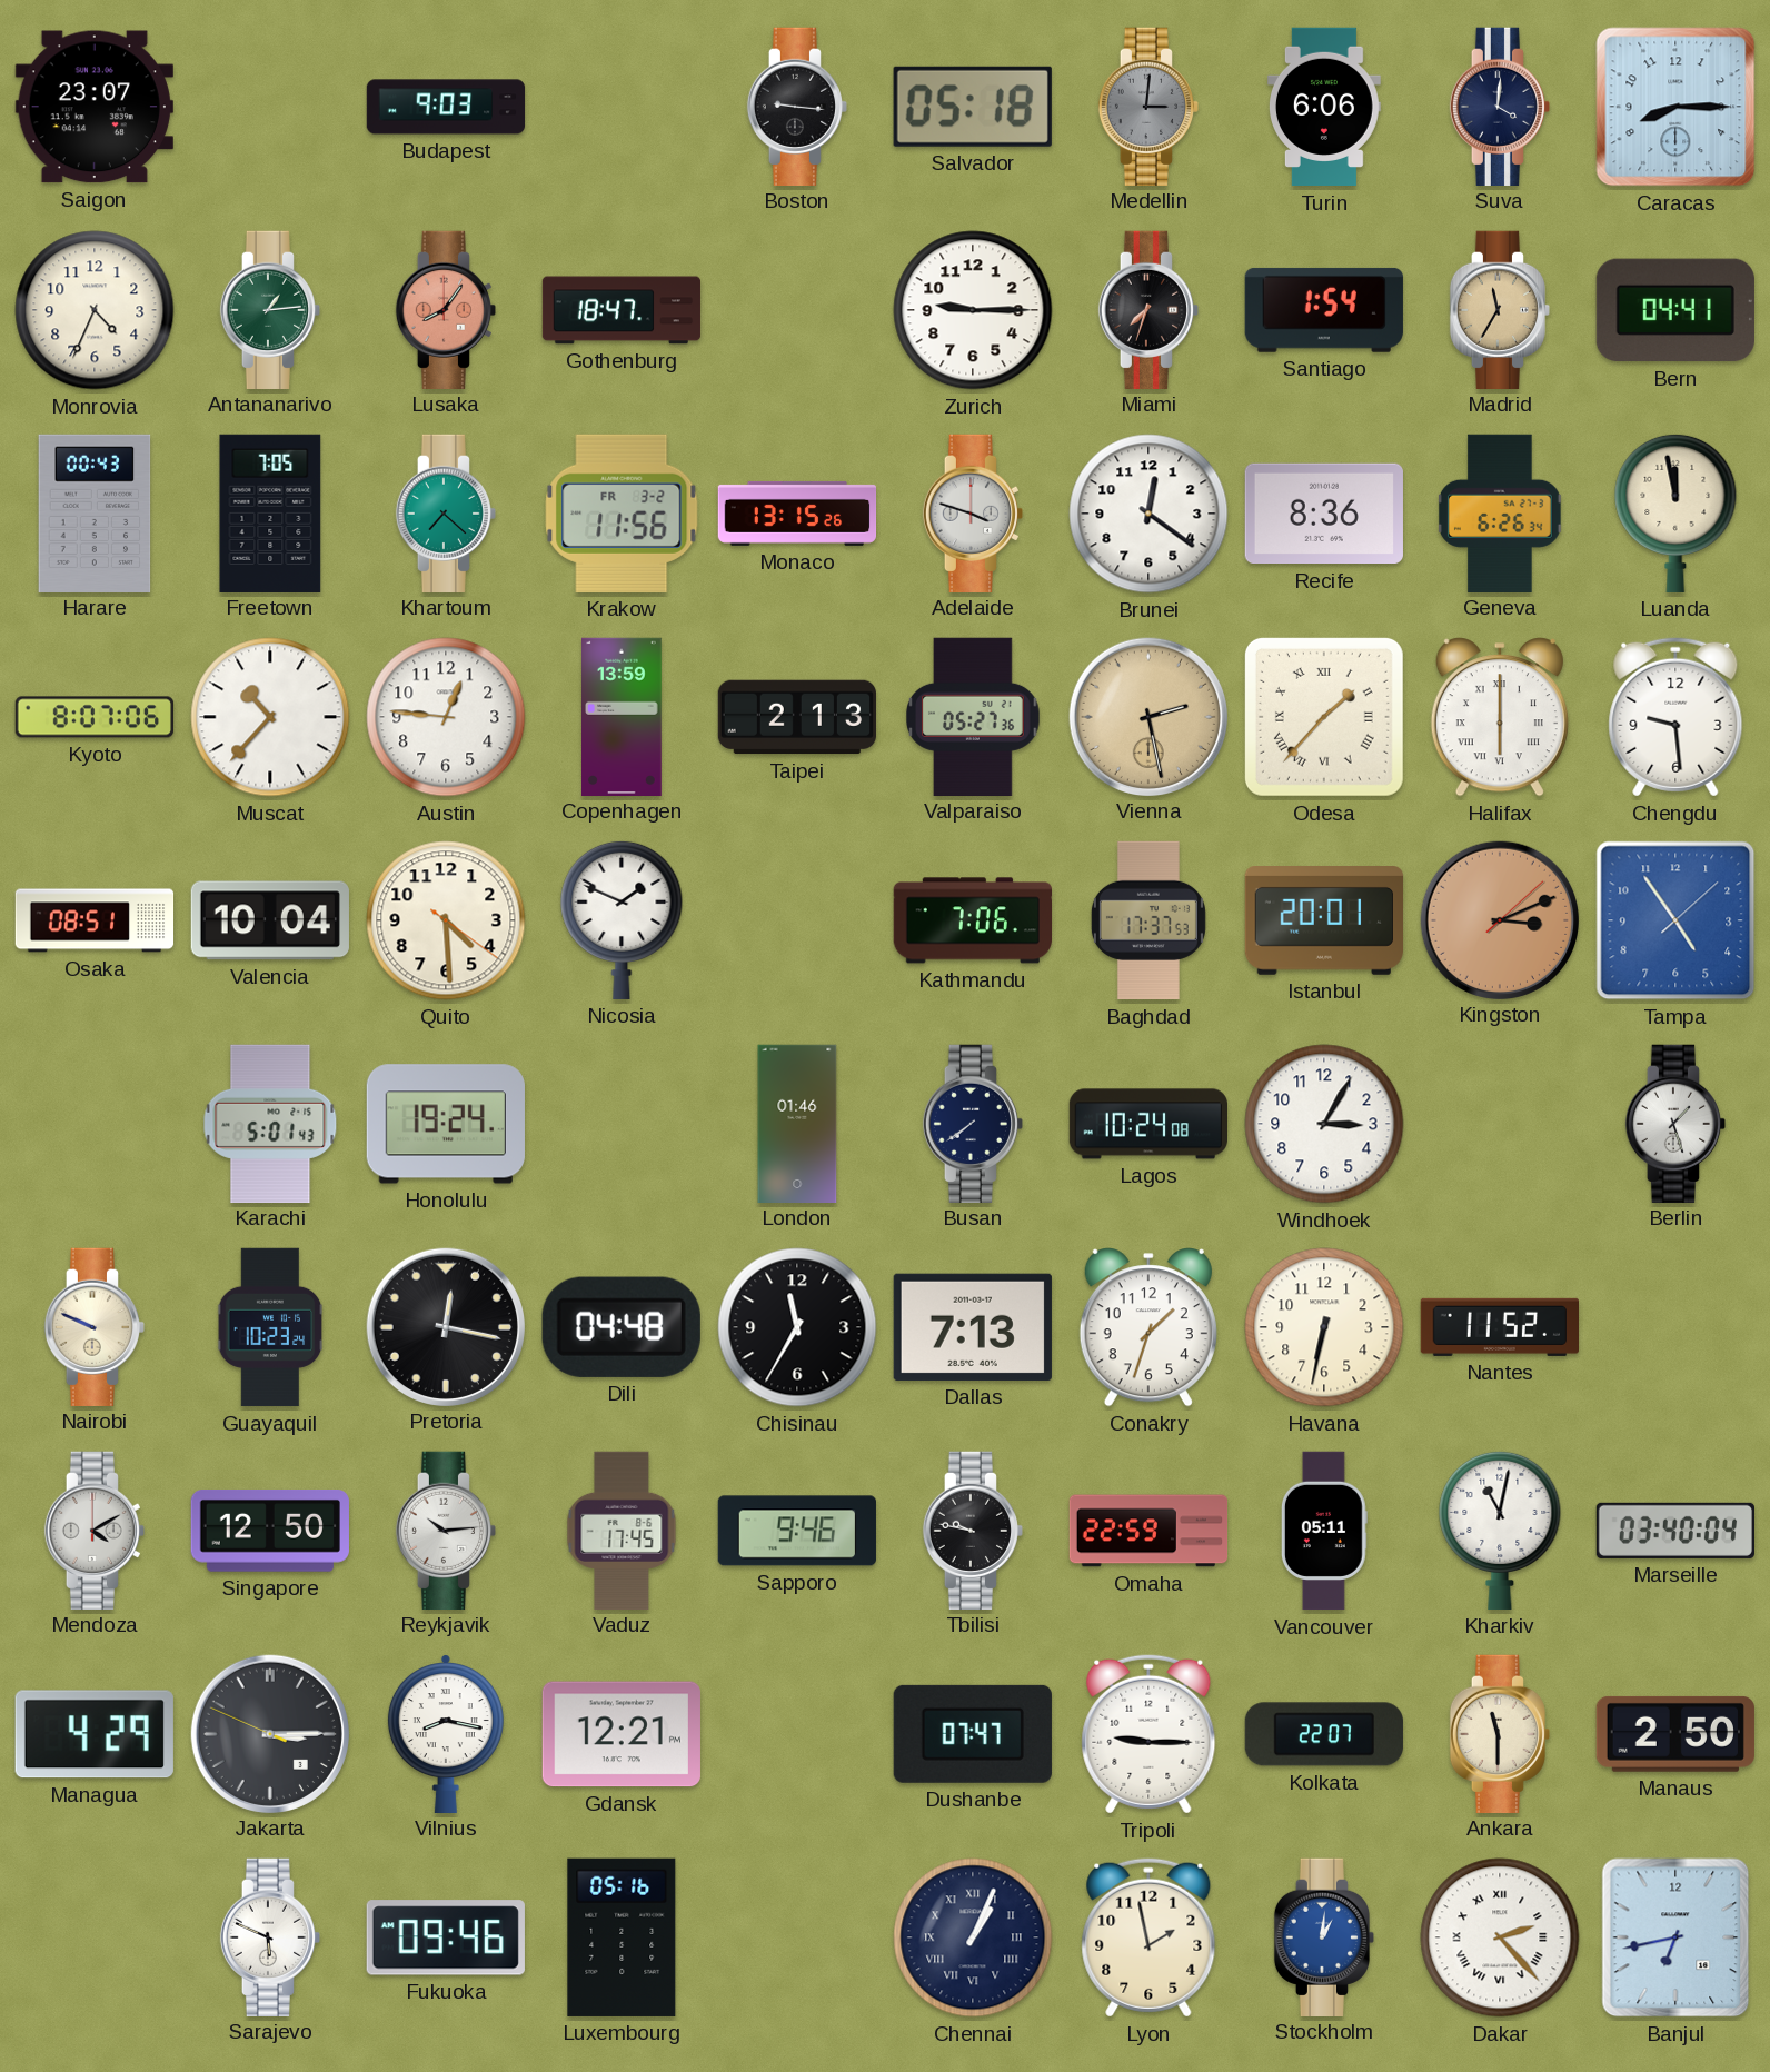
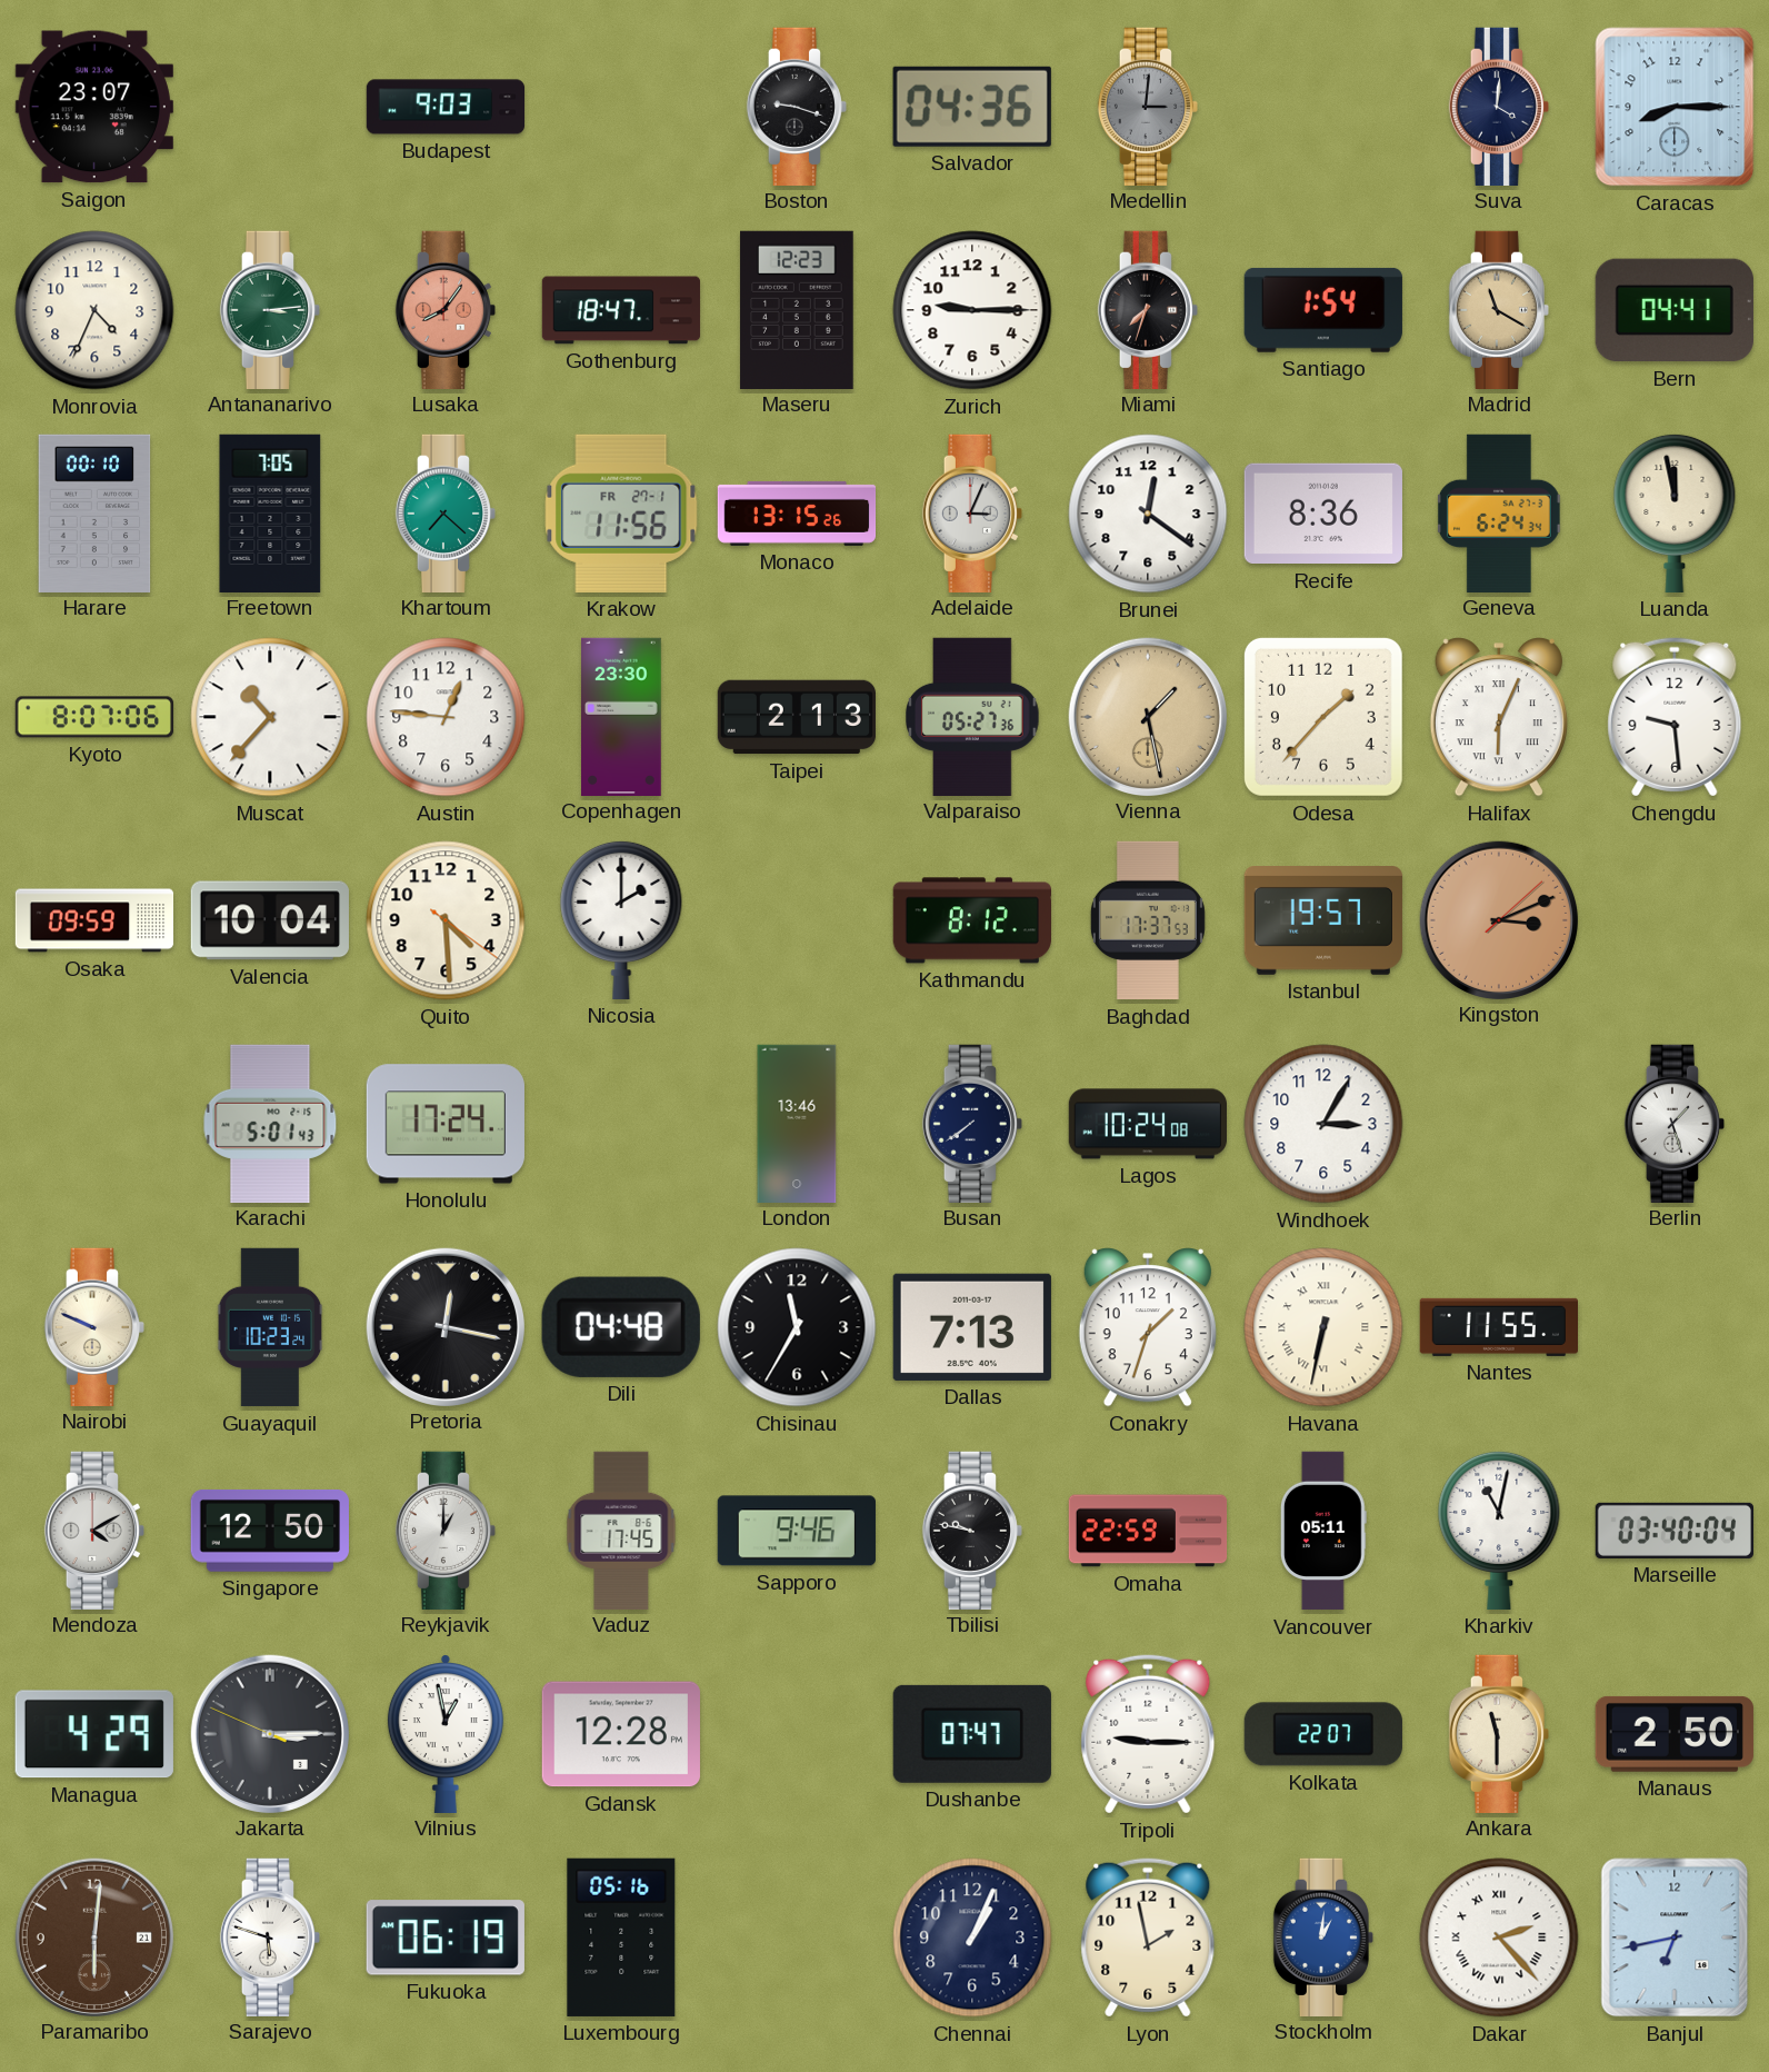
Boston: 9:16 -> 9:18
Salvador: 05:18 -> 04:36
Turin: 6:06 -> none
Antananarivo: 1:14 -> 3:14
Maseru: none -> 12:23
Madrid: 11:35 -> 11:20
Harare: 00:43 -> 00:10
Krakow date: FR 3-2 -> FR 27-1
Adelaide: 3:48 -> 3:04
Geneva: 6:26 -> 6:24
Copenhagen: 13:59 -> 23:30
Vienna: 2:28 -> 1:28
Odesa numerals: Roman -> Arabic
Halifax: 6:00 -> 6:04
Osaka: 08:51 -> 09:59
Nicosia: 1:49 -> 2:00
Kathmandu: 7:06 -> 8:12
Istanbul: 20:01 -> 19:57
Tampa: 4:54 -> none
Honolulu: 19:24 -> 17:24
London: 01:46 -> 13:46
Havana numerals: Arabic -> Roman
Nantes: 11:52 -> 11:55
Reykjavik: 10:14 -> 1:00
Vilnius: 8:17 -> 12:58
Gdansk: 12:21 -> 12:28
Paramaribo: none -> 6:01
Sarajevo: 5:49 -> 5:48
Fukuoka: 09:46 -> 06:19
Chennai numerals: Roman -> Arabic
